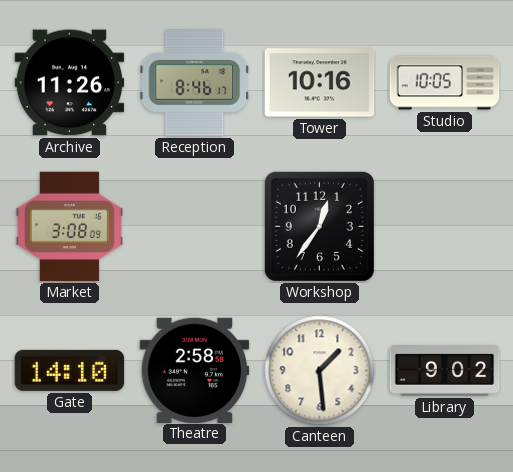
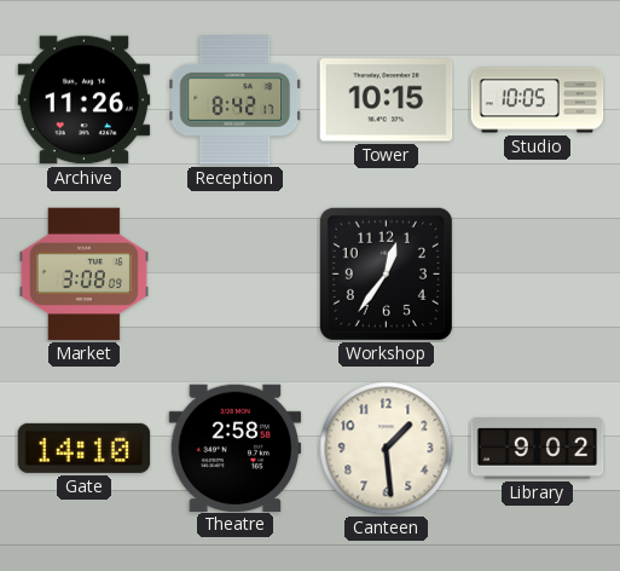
Reception: 8:46 -> 8:42
Tower: 10:16 -> 10:15
